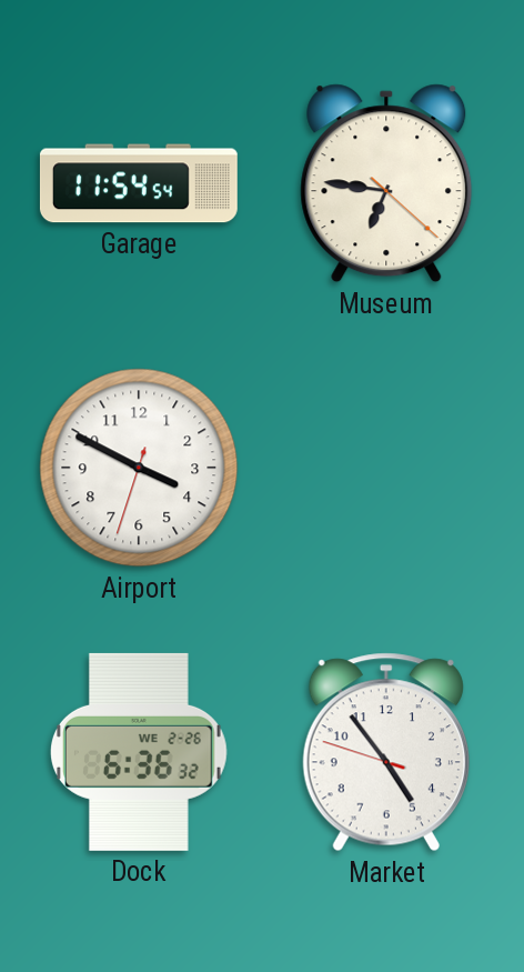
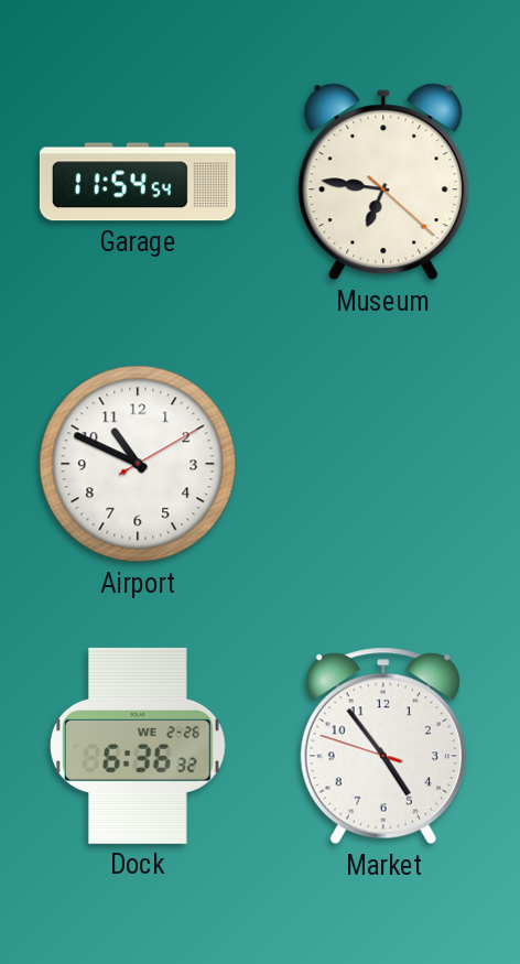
Airport: 3:49 -> 10:49
